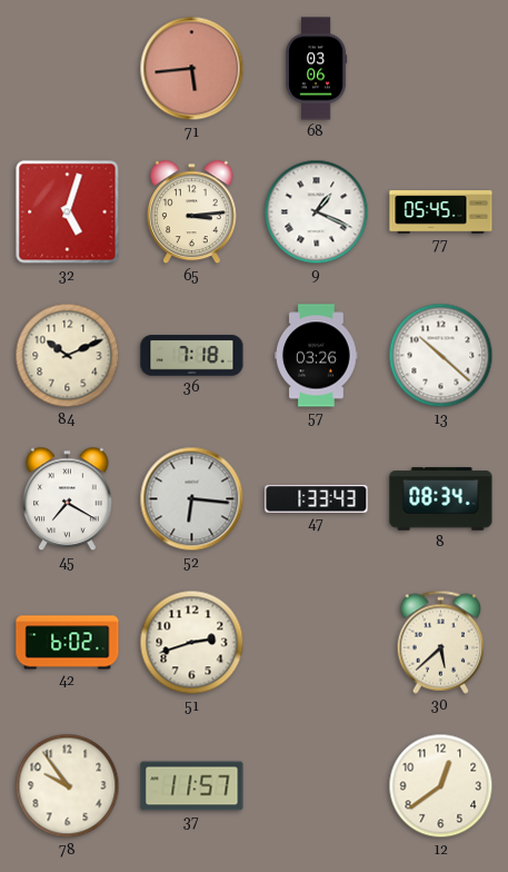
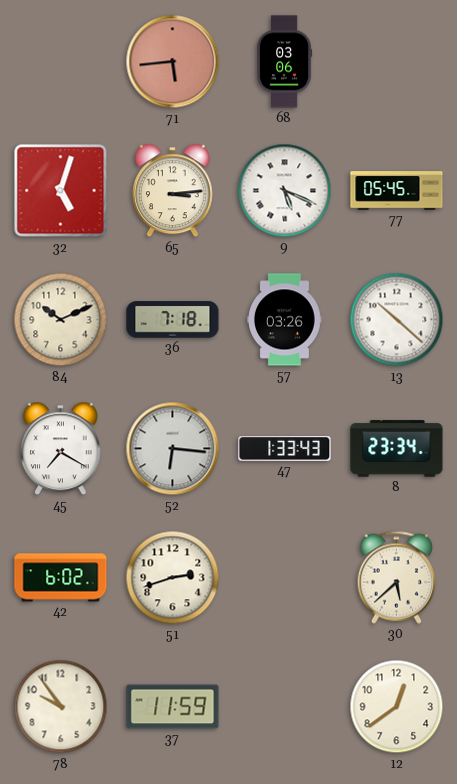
9: 1:19 -> 5:19
8: 08:34 -> 23:34
37: 11:57 -> 11:59
